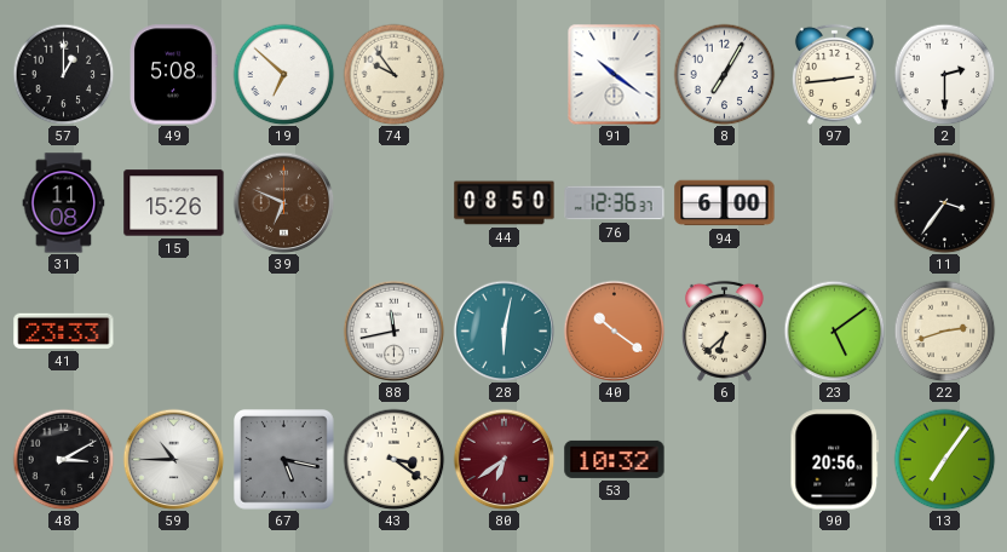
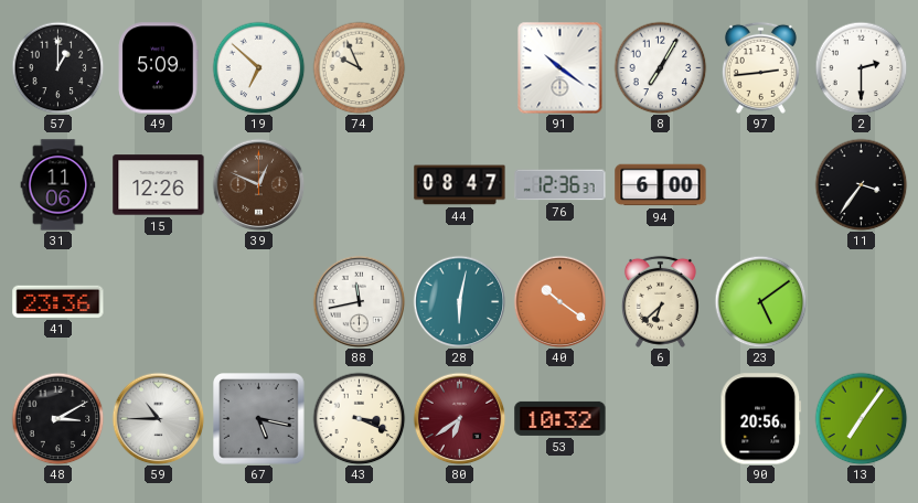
49: 5:08 -> 5:09
74: 9:54 -> 9:56
31: 11:08 -> 11:06
15: 15:26 -> 12:26
39: 6:49 -> 12:49
44: 08:50 -> 08:47
41: 23:33 -> 23:36
22: 2:42 -> none
43: 3:21 -> 3:19
